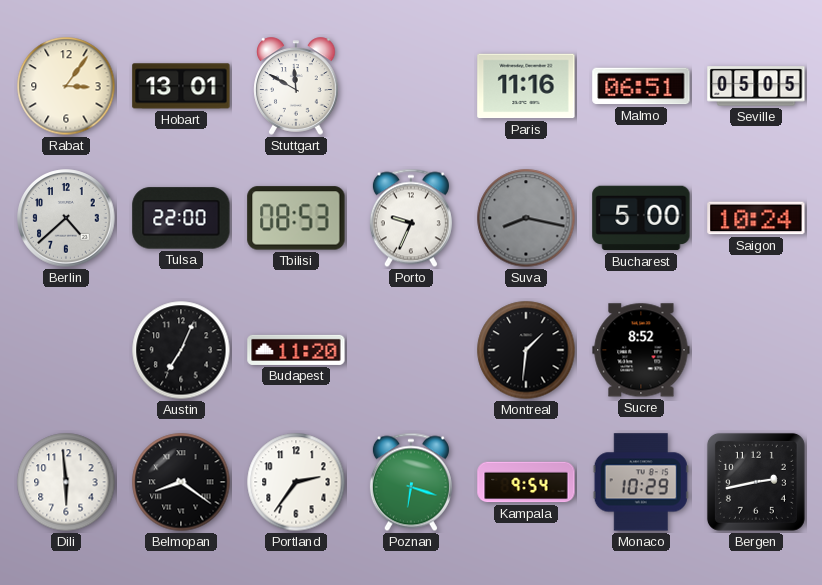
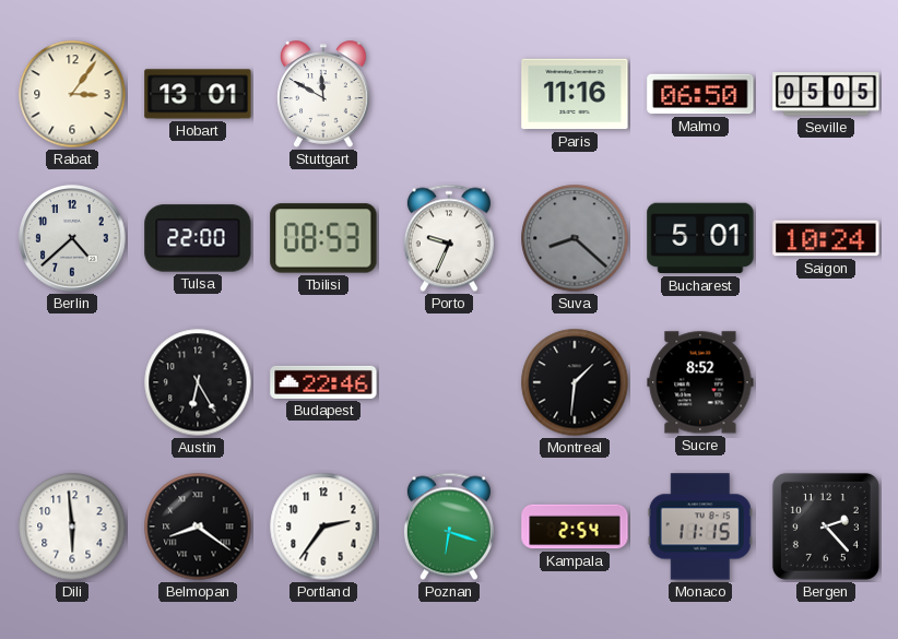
Malmo: 06:51 -> 06:50
Suva: 8:17 -> 8:22
Bucharest: 5:00 -> 5:01
Austin: 7:04 -> 6:25
Budapest: 11:20 -> 22:46
Kampala: 9:54 -> 2:54
Monaco: 10:29 -> 11:15
Bergen: 2:43 -> 2:23
